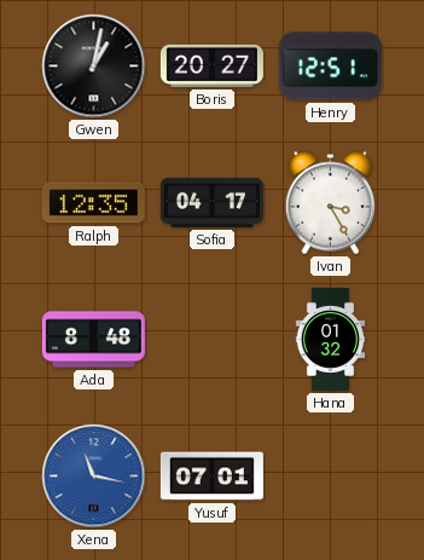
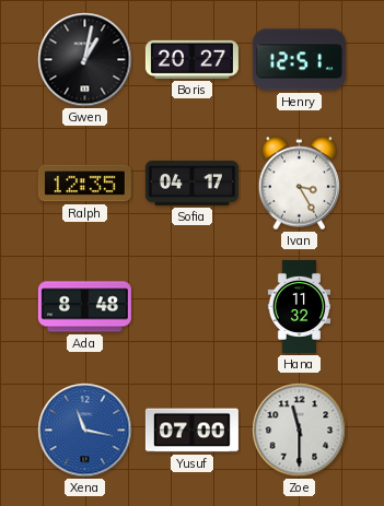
Hana: 01:32 -> 11:32
Yusuf: 07:01 -> 07:00
Zoe: none -> 11:30
